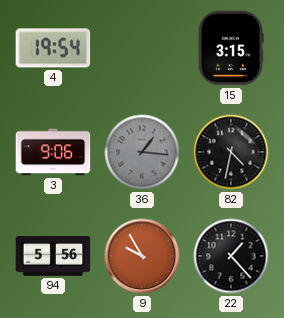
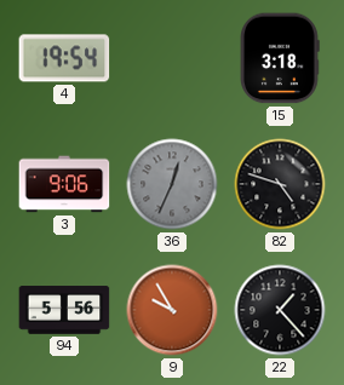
15: 3:15 -> 3:18
36: 1:16 -> 12:34
82: 4:32 -> 4:48
